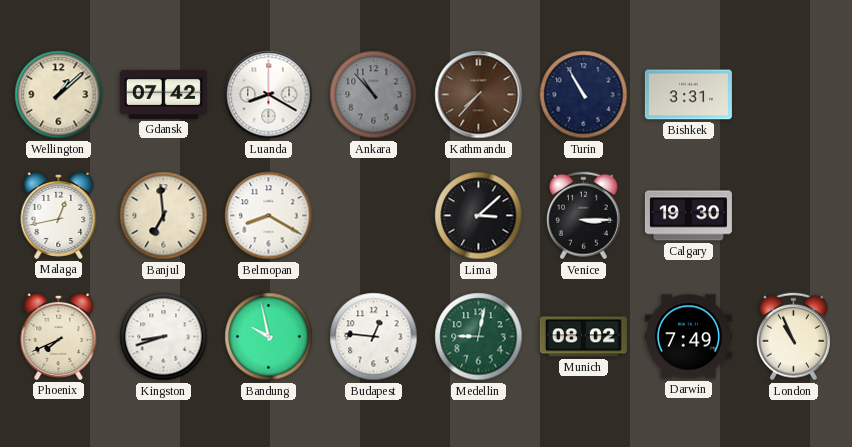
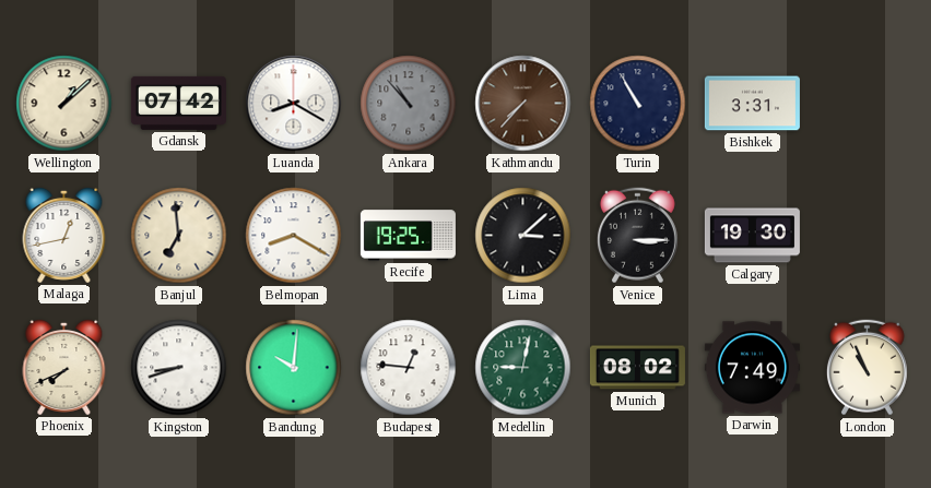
Recife: none -> 19:25
Bandung: 9:58 -> 10:01
